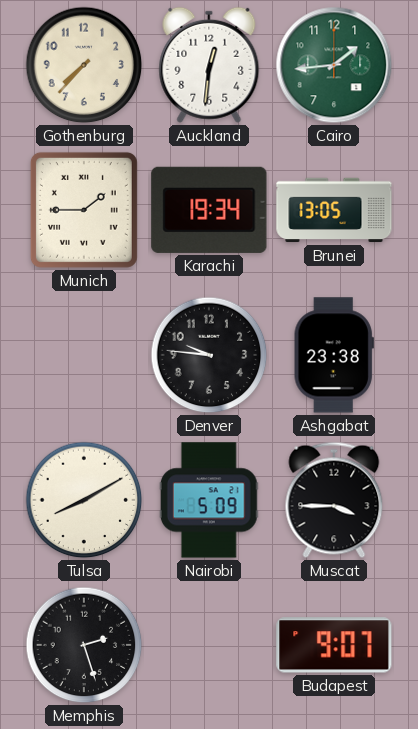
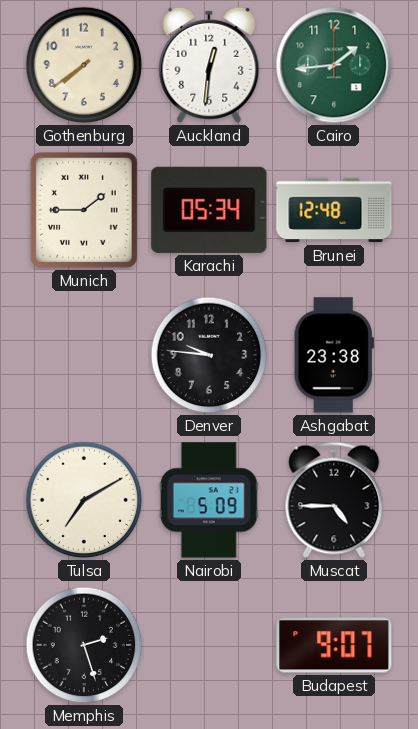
Gothenburg: 7:37 -> 7:39
Karachi: 19:34 -> 05:34
Brunei: 13:05 -> 12:48
Tulsa: 8:10 -> 7:10
Muscat: 3:45 -> 4:45
